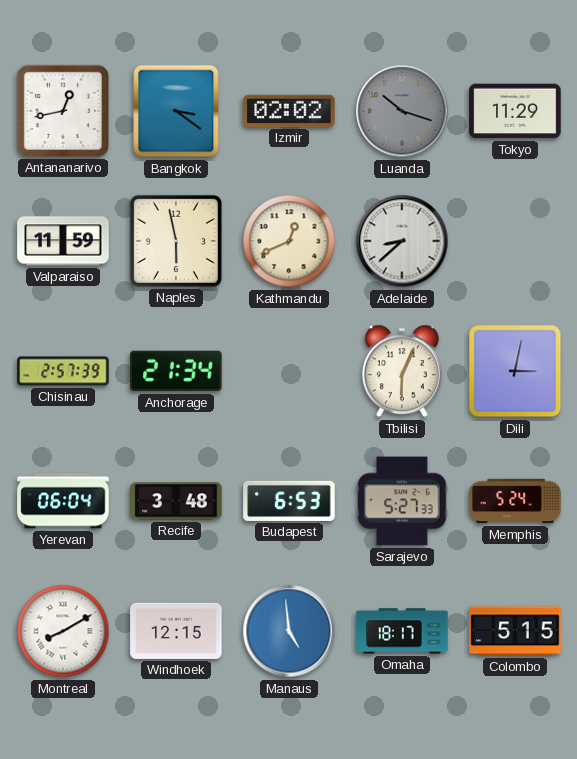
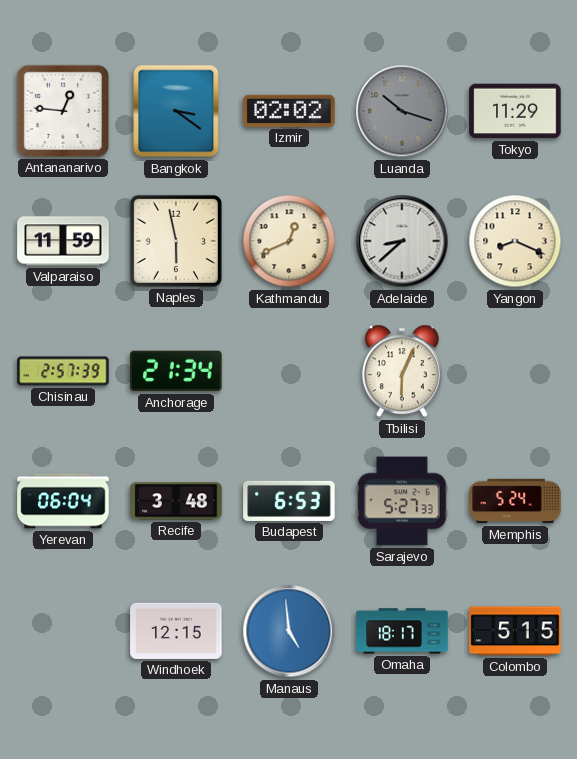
Antananarivo: 12:43 -> 12:46
Yangon: none -> 8:19
Dili: 3:02 -> none
Montreal: 8:10 -> none
